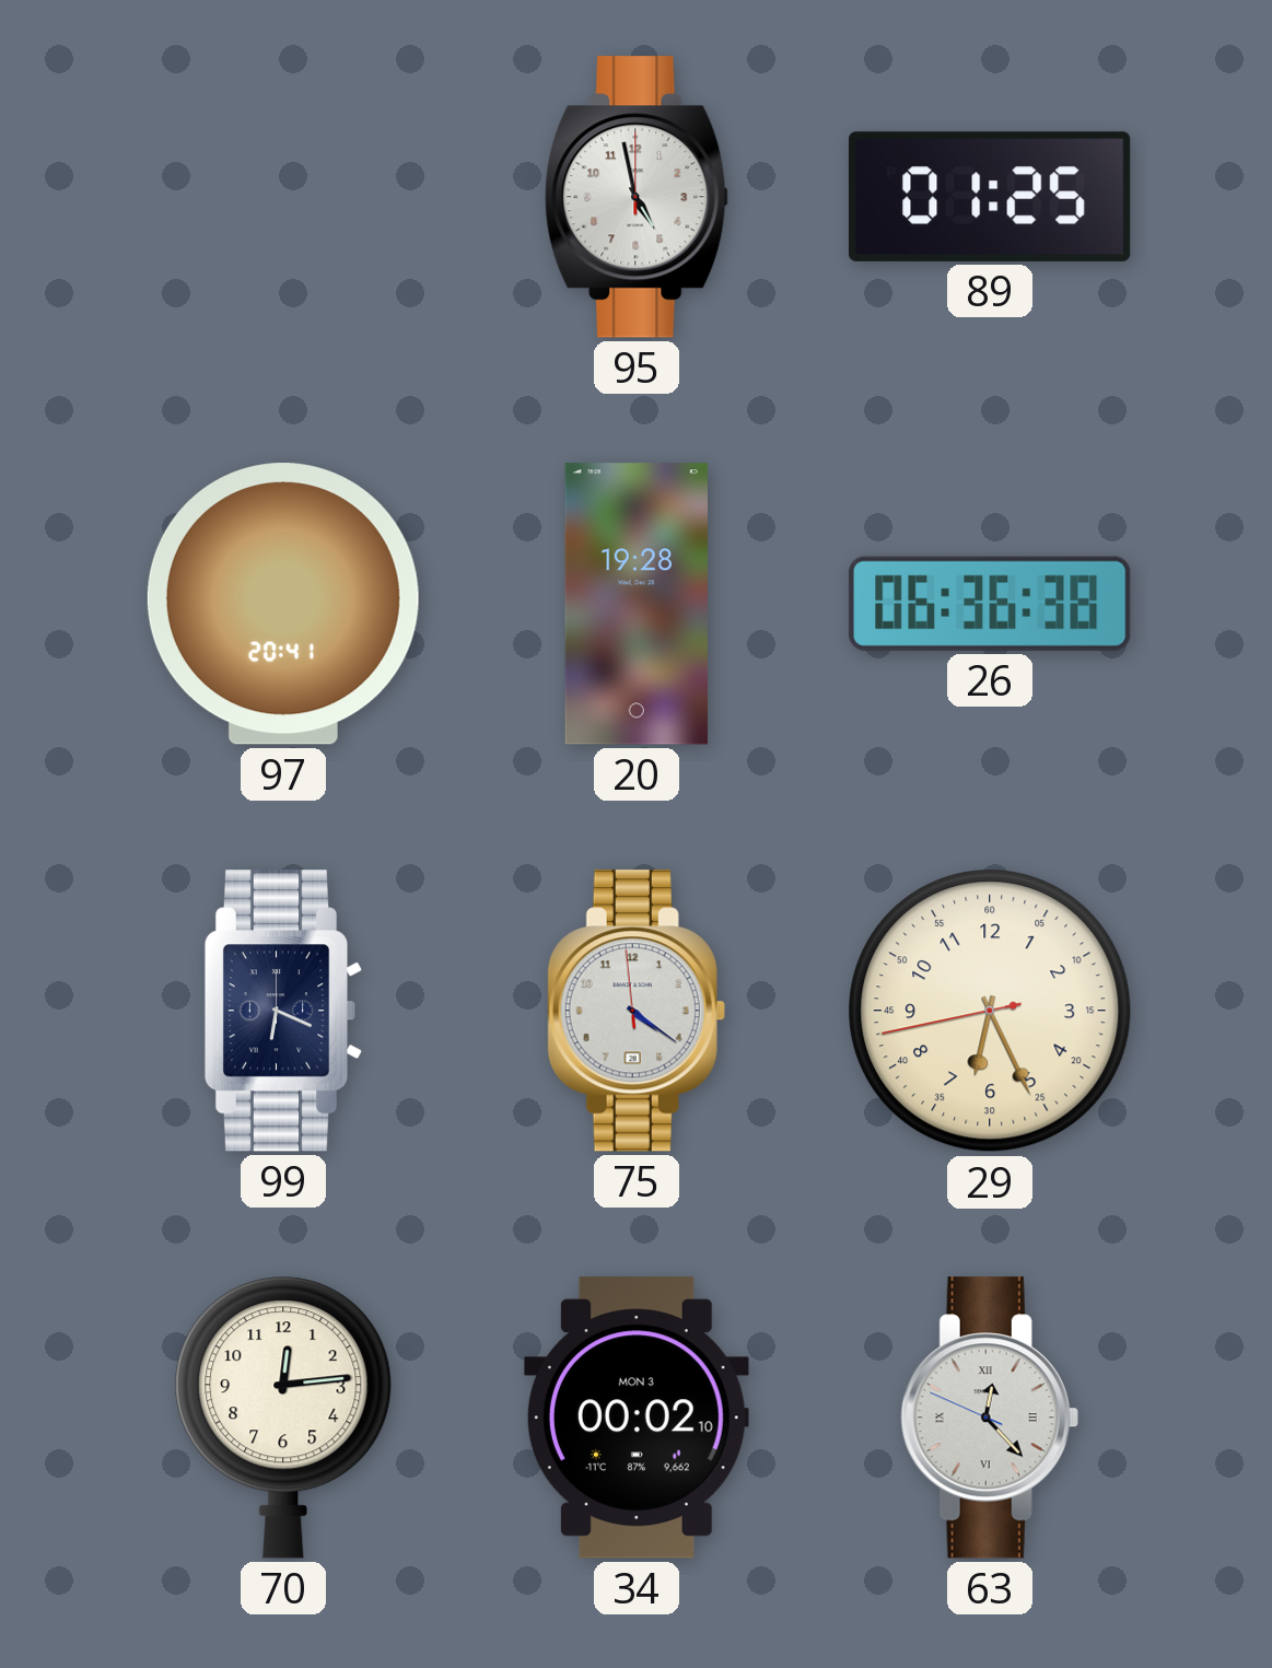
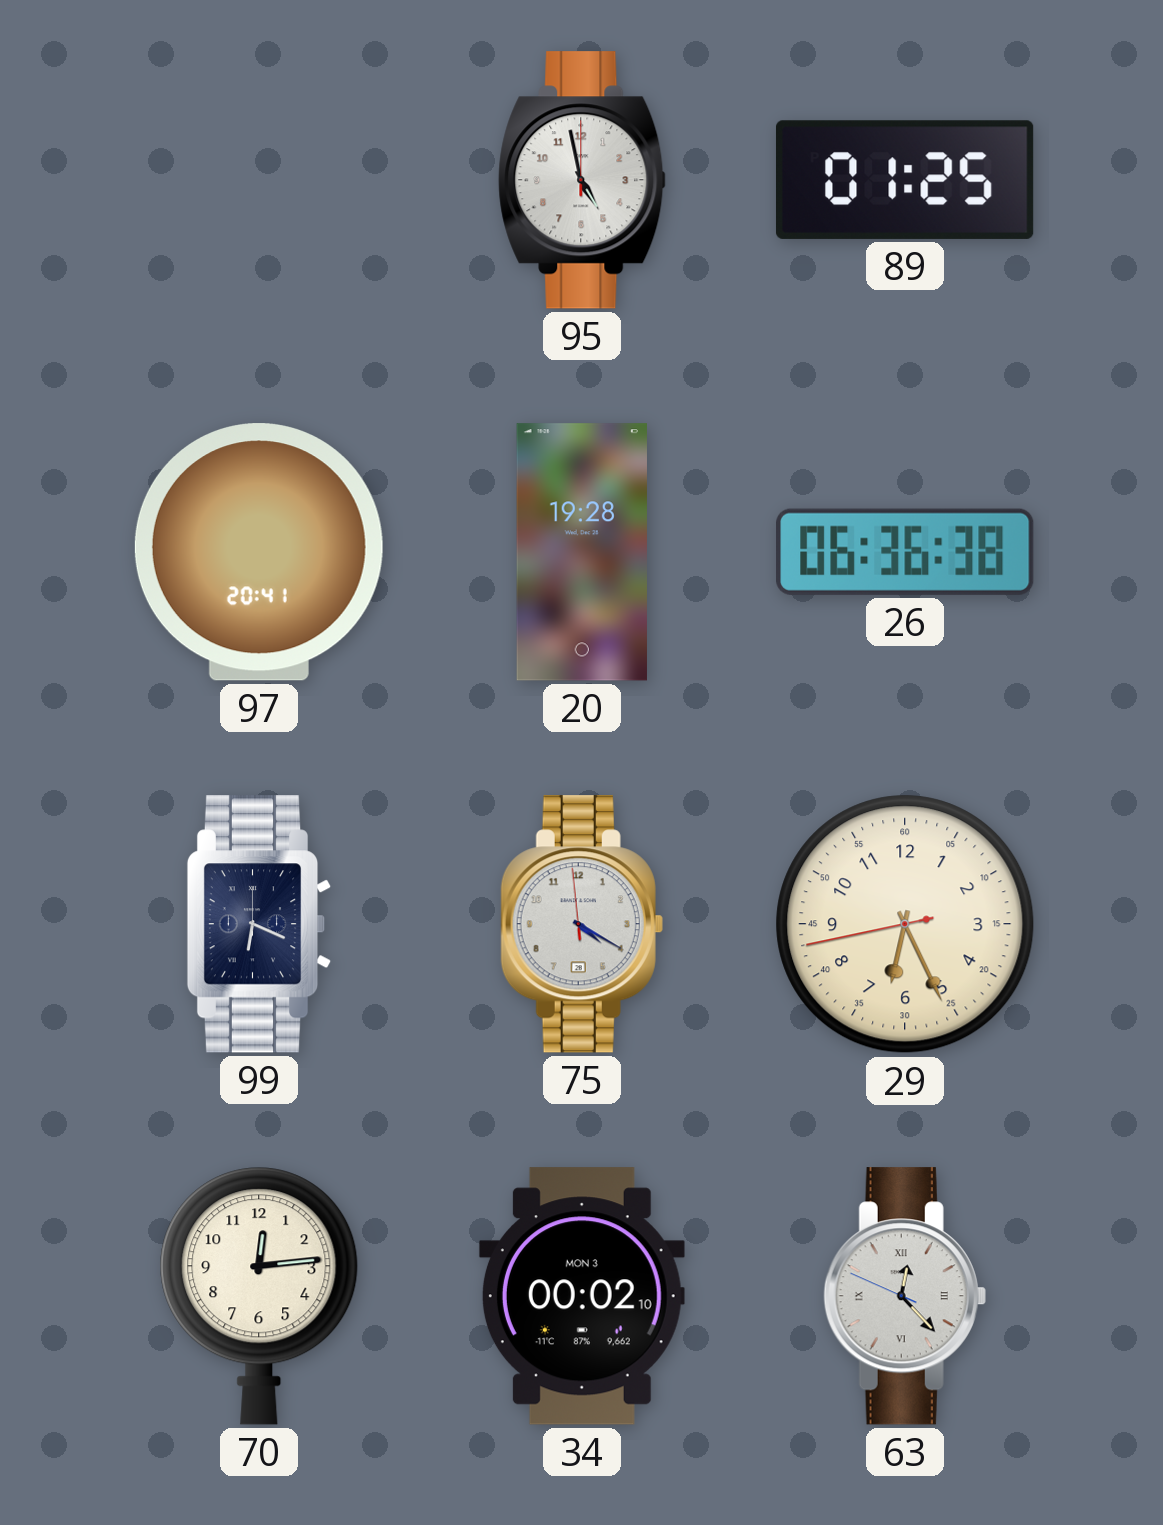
75: 4:20 -> 4:19
